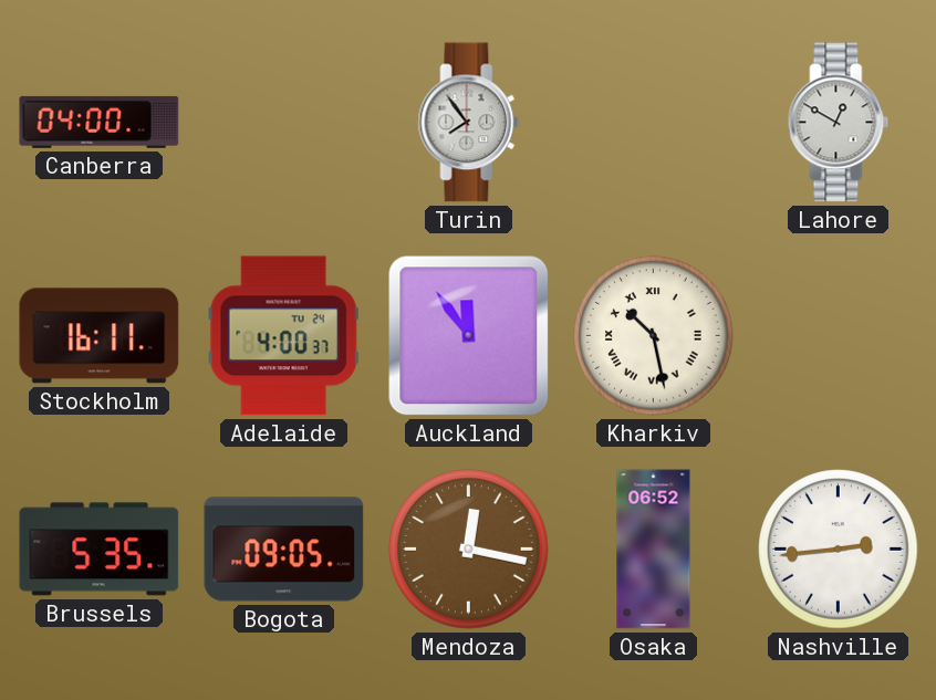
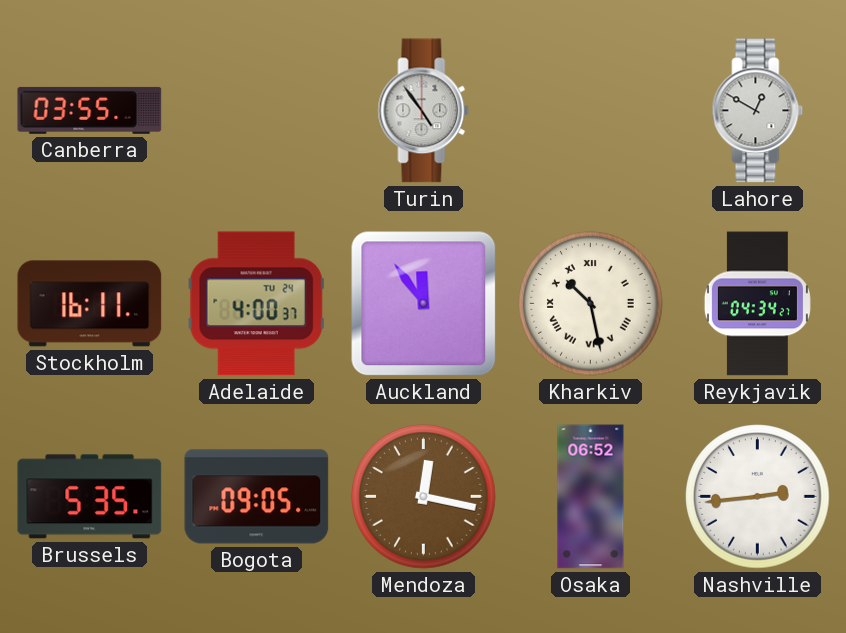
Canberra: 04:00 -> 03:55
Turin: 7:54 -> 4:54
Reykjavik: none -> 04:34
